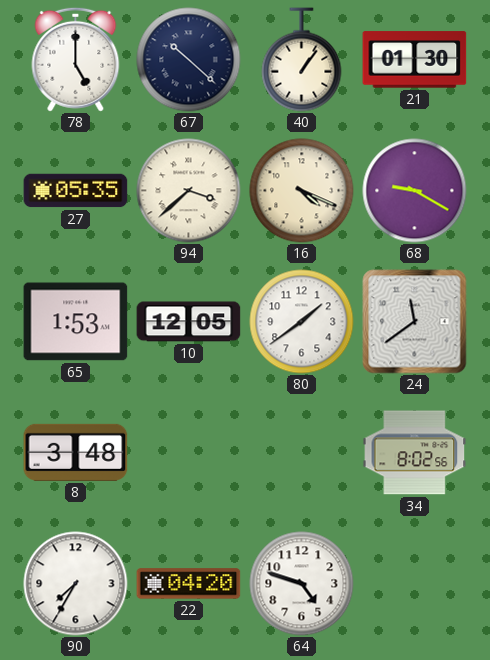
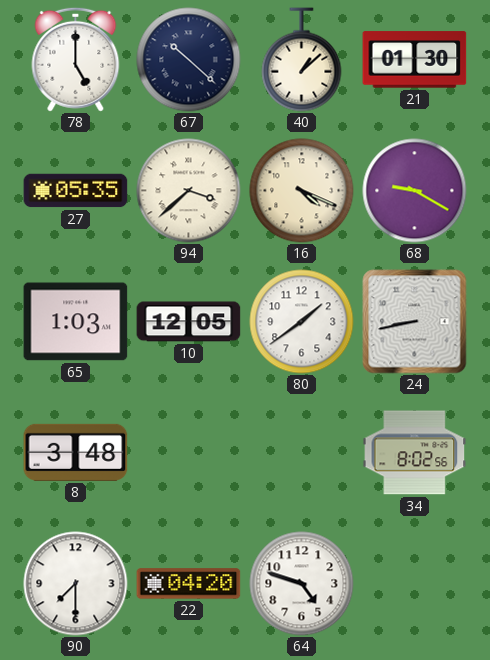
40: 1:06 -> 1:08
65: 1:53 -> 1:03
24: 11:39 -> 8:43
90: 7:35 -> 7:30
